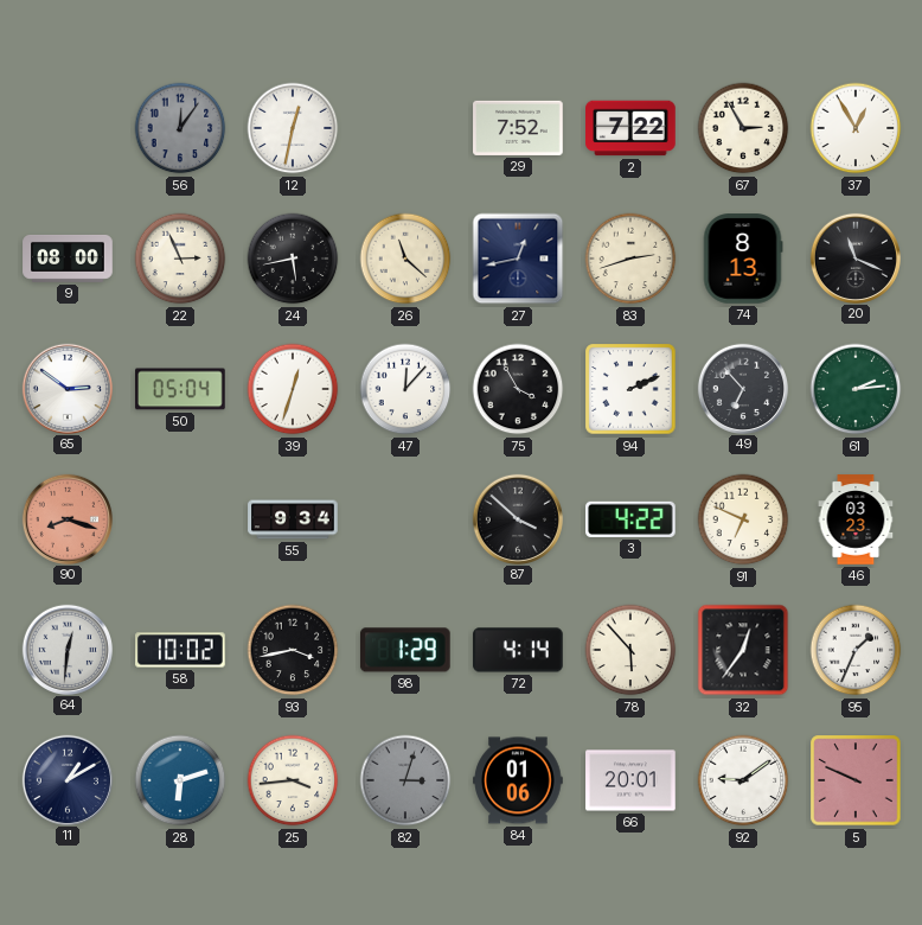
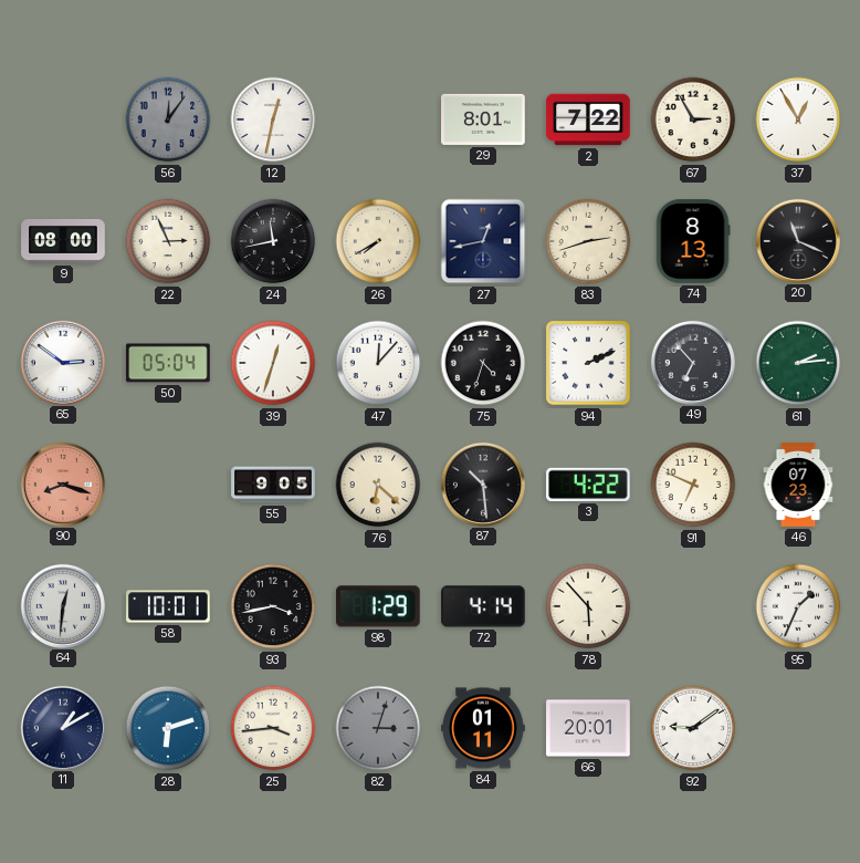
29: 7:52 -> 8:01
24: 5:43 -> 11:43
26: 11:22 -> 7:40
75: 3:55 -> 4:33
55: 9:34 -> 9:05
76: none -> 6:22
87: 3:52 -> 10:29
46: 03:23 -> 07:23
58: 10:02 -> 10:01
32: 12:36 -> none
84: 01:06 -> 01:11
5: 9:49 -> none
